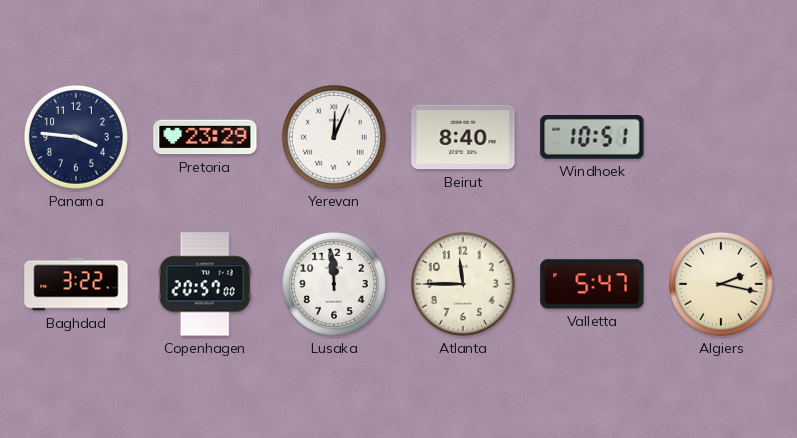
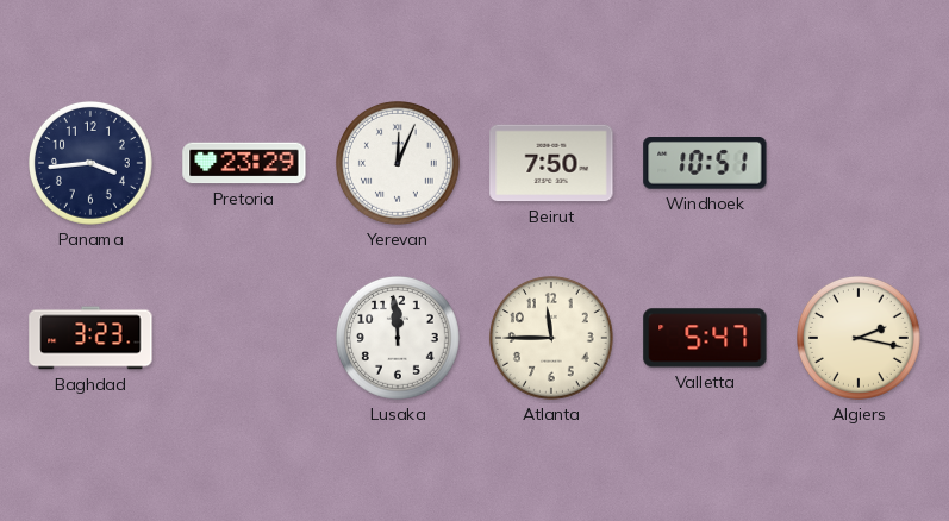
Panama: 3:46 -> 3:44
Beirut: 8:40 -> 7:50
Baghdad: 3:22 -> 3:23
Copenhagen: 20:57 -> none
